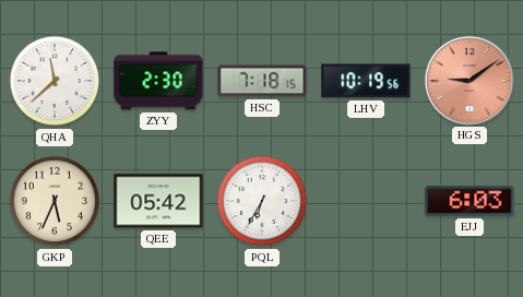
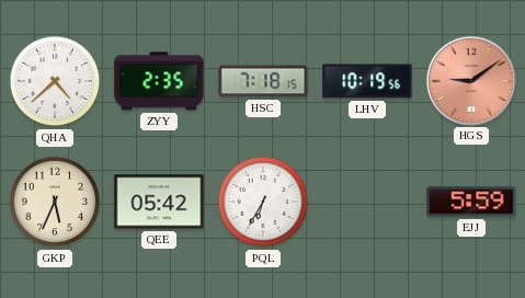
QHA: 11:38 -> 4:38
ZYY: 2:30 -> 2:35
EJJ: 6:03 -> 5:59
